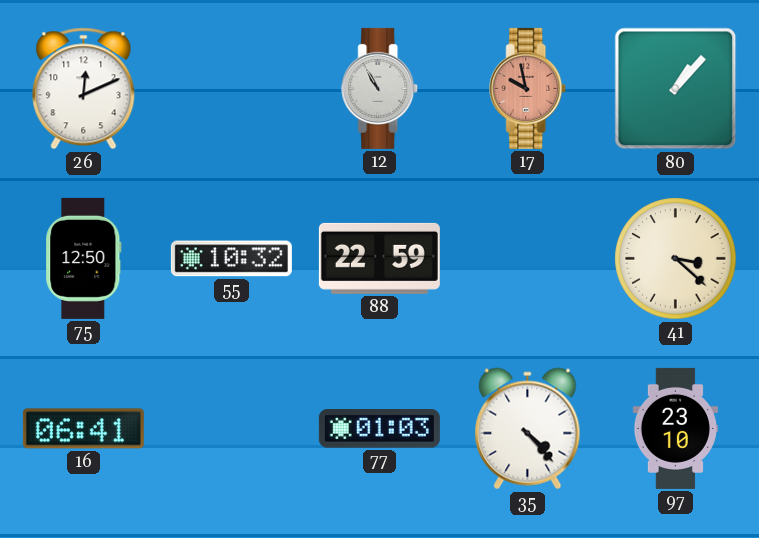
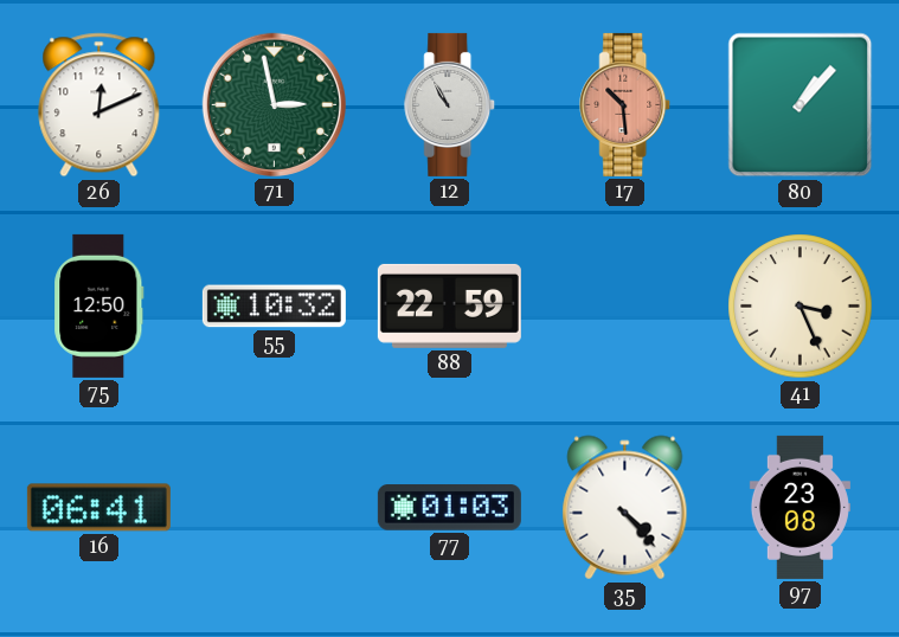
71: none -> 2:58
17: 9:58 -> 10:29
41: 3:22 -> 3:26
97: 23:10 -> 23:08
